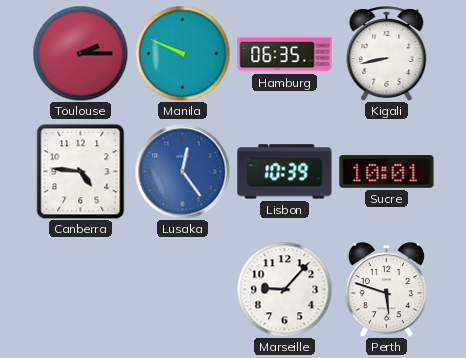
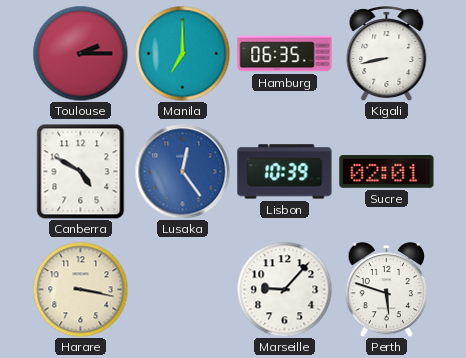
Manila: 9:49 -> 7:00
Canberra: 4:46 -> 4:50
Sucre: 10:01 -> 02:01
Harare: none -> 3:17
